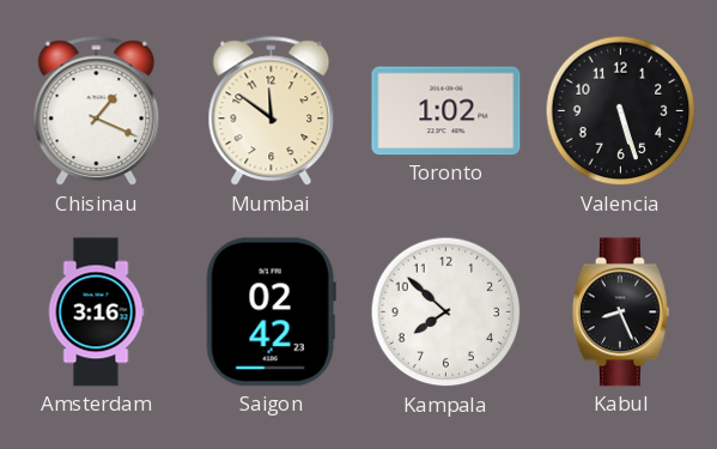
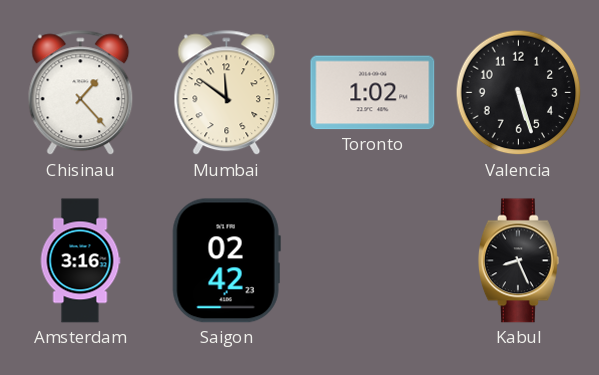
Chisinau: 1:19 -> 1:23
Kampala: 7:52 -> none
